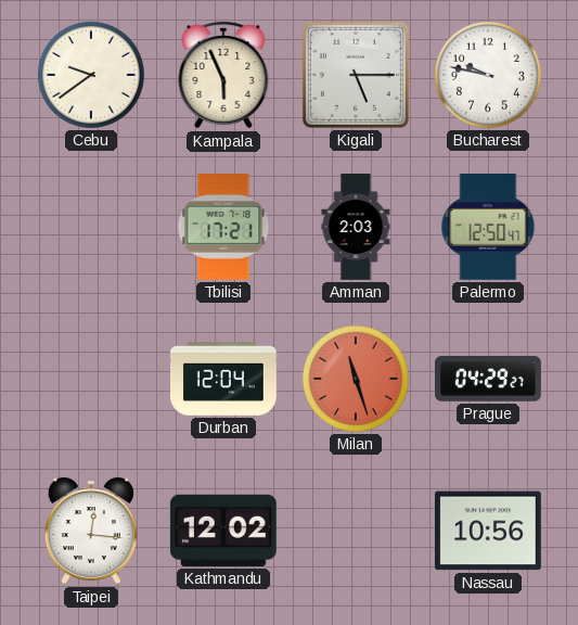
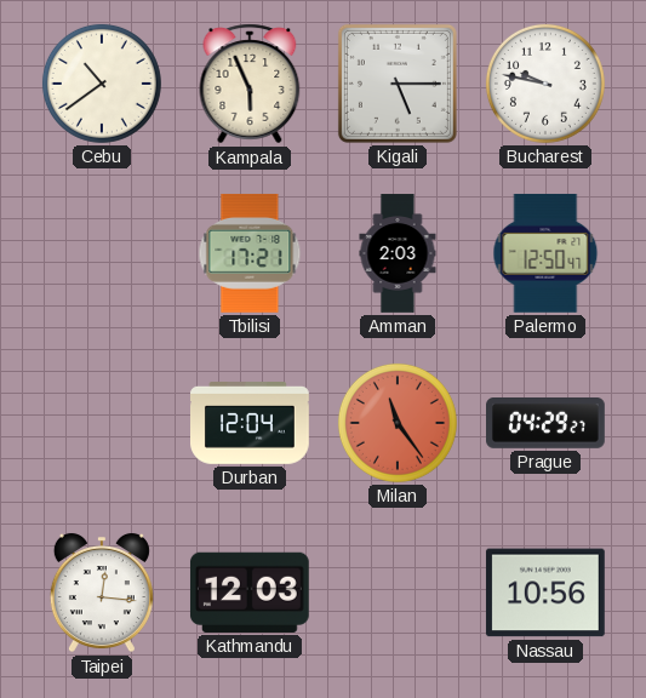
Cebu: 9:39 -> 10:39
Milan: 11:27 -> 11:24
Kathmandu: 12:02 -> 12:03
